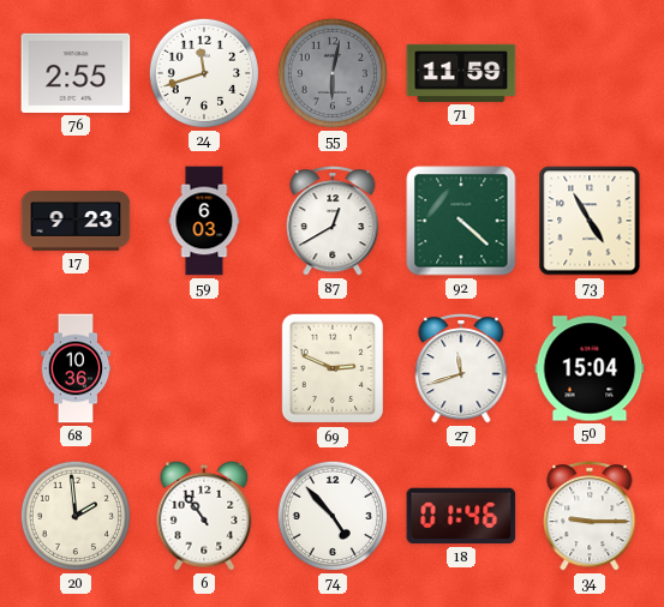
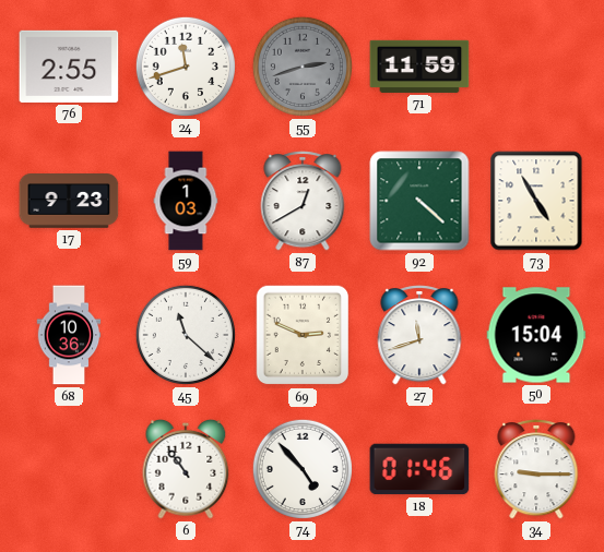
55: 6:02 -> 2:42
59: 6:03 -> 1:03
45: none -> 11:22
20: 1:59 -> none
